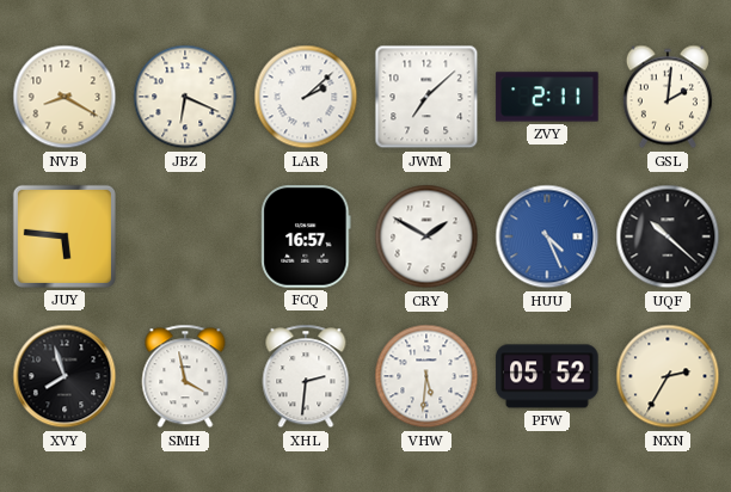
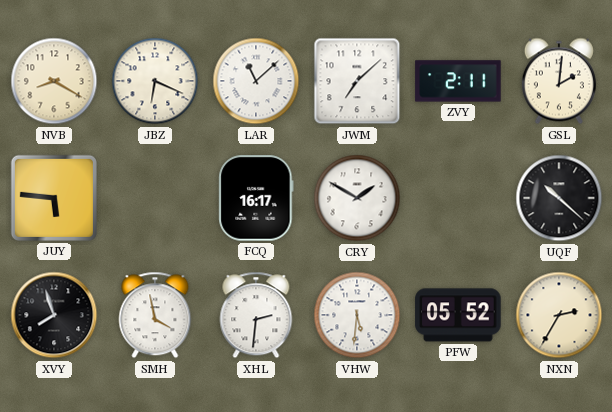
LAR: 2:08 -> 11:08
FCQ: 16:57 -> 16:17
HUU: 4:26 -> none
